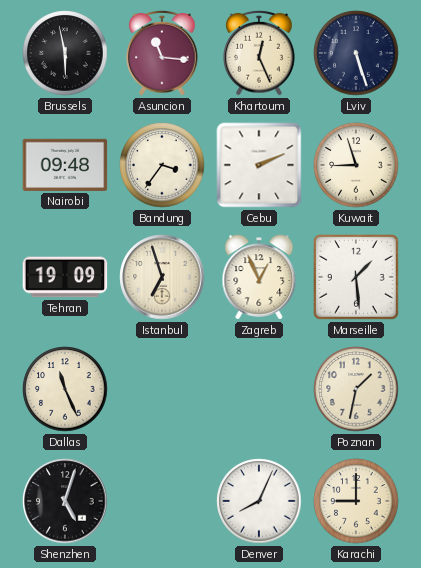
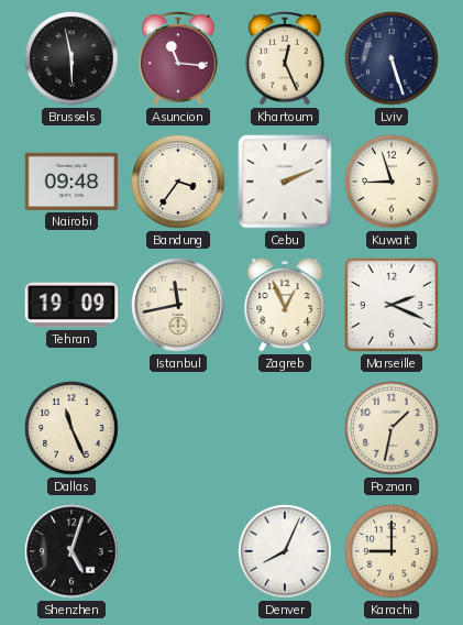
Istanbul: 6:57 -> 11:43
Marseille: 1:29 -> 2:19
